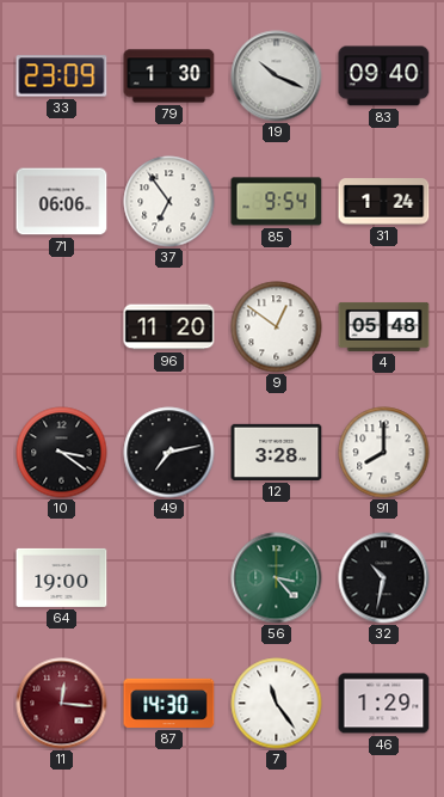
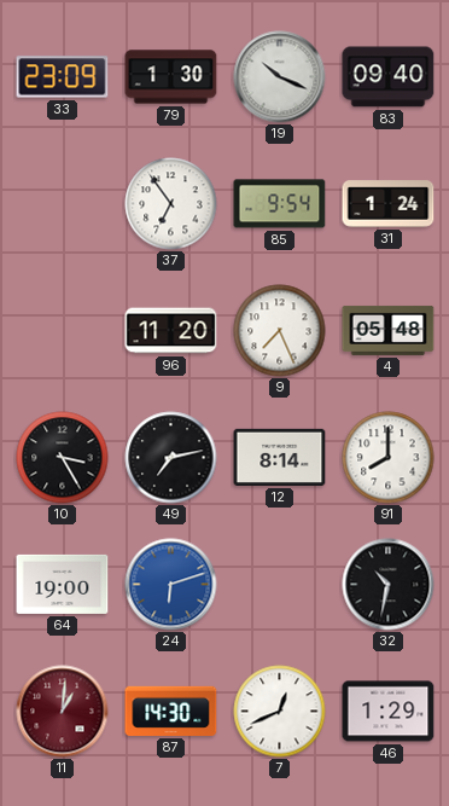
71: 06:06 -> none
9: 12:51 -> 7:26
10: 3:21 -> 3:25
12: 3:28 -> 8:14
24: none -> 6:12
56: 3:23 -> none
11: 12:16 -> 1:01
7: 11:24 -> 12:41
